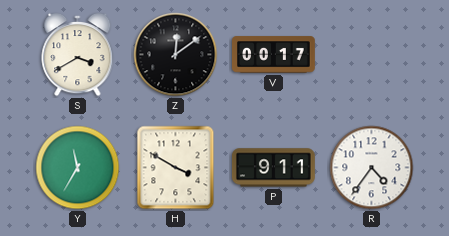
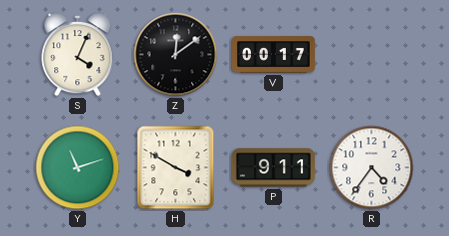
S: 3:40 -> 4:04
Y: 11:35 -> 11:12
